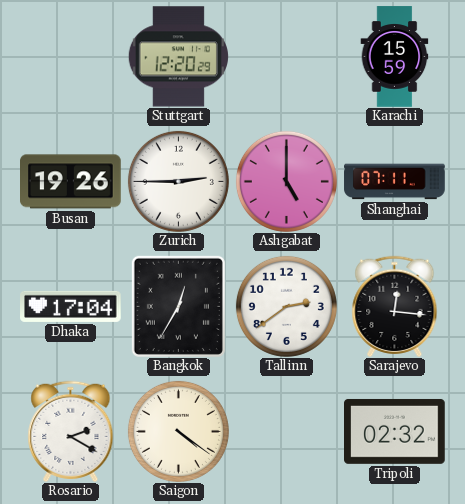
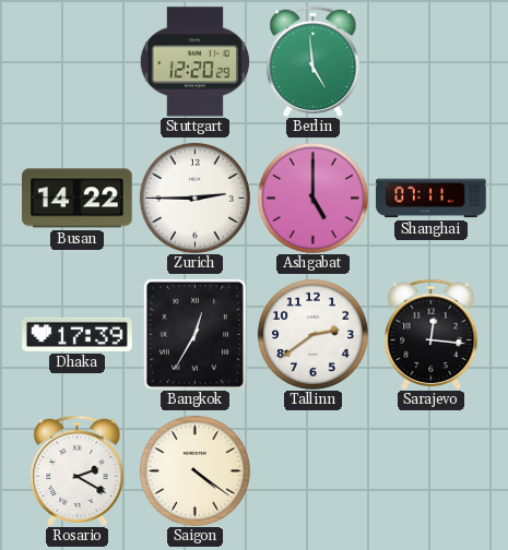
Berlin: none -> 4:59
Karachi: 15:59 -> none
Busan: 19:26 -> 14:22
Dhaka: 17:04 -> 17:39
Tripoli: 02:32 -> none
